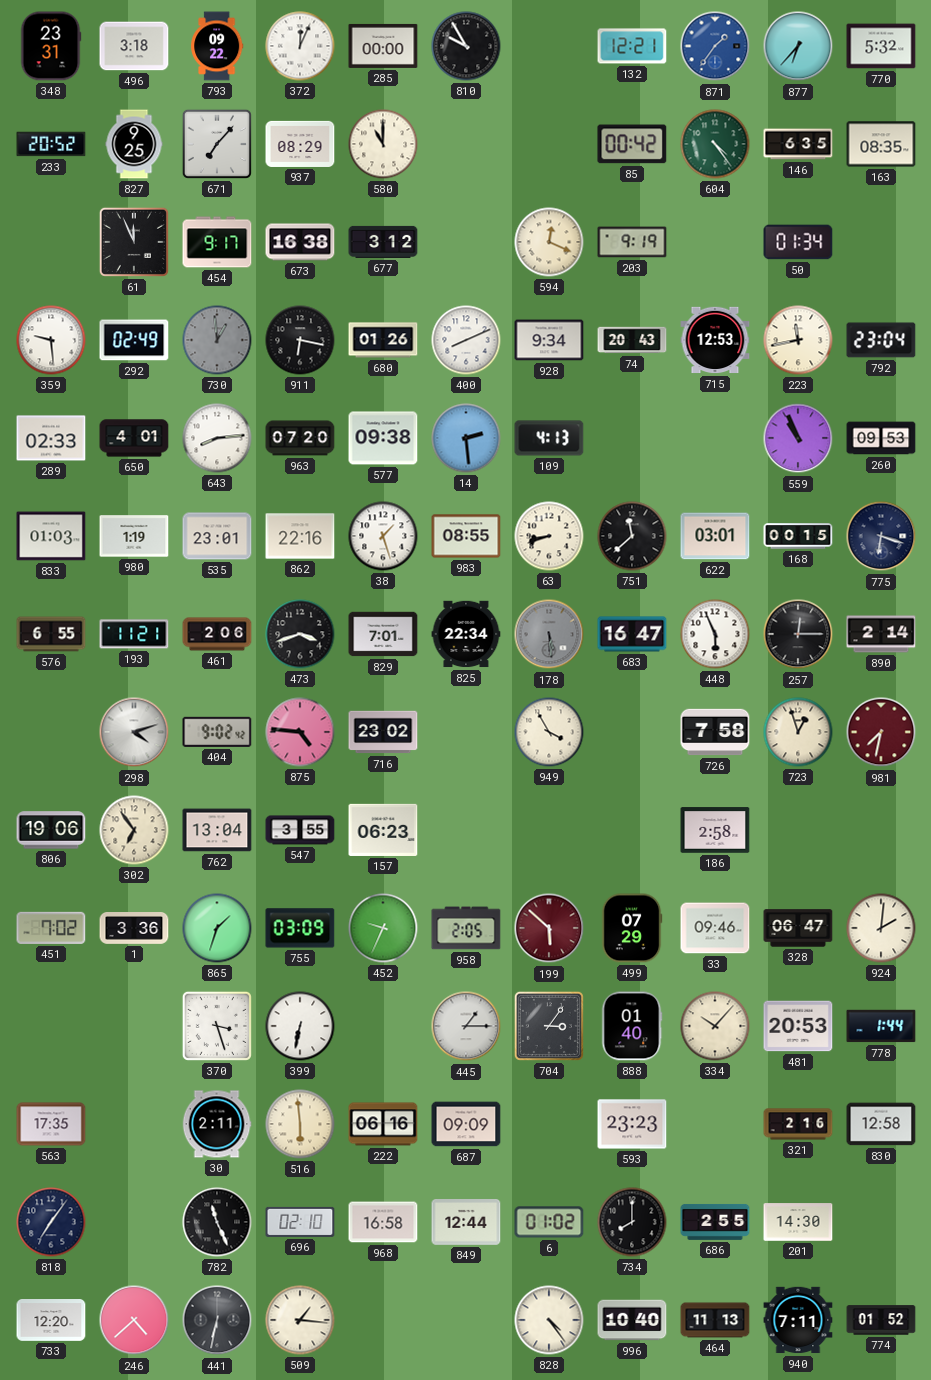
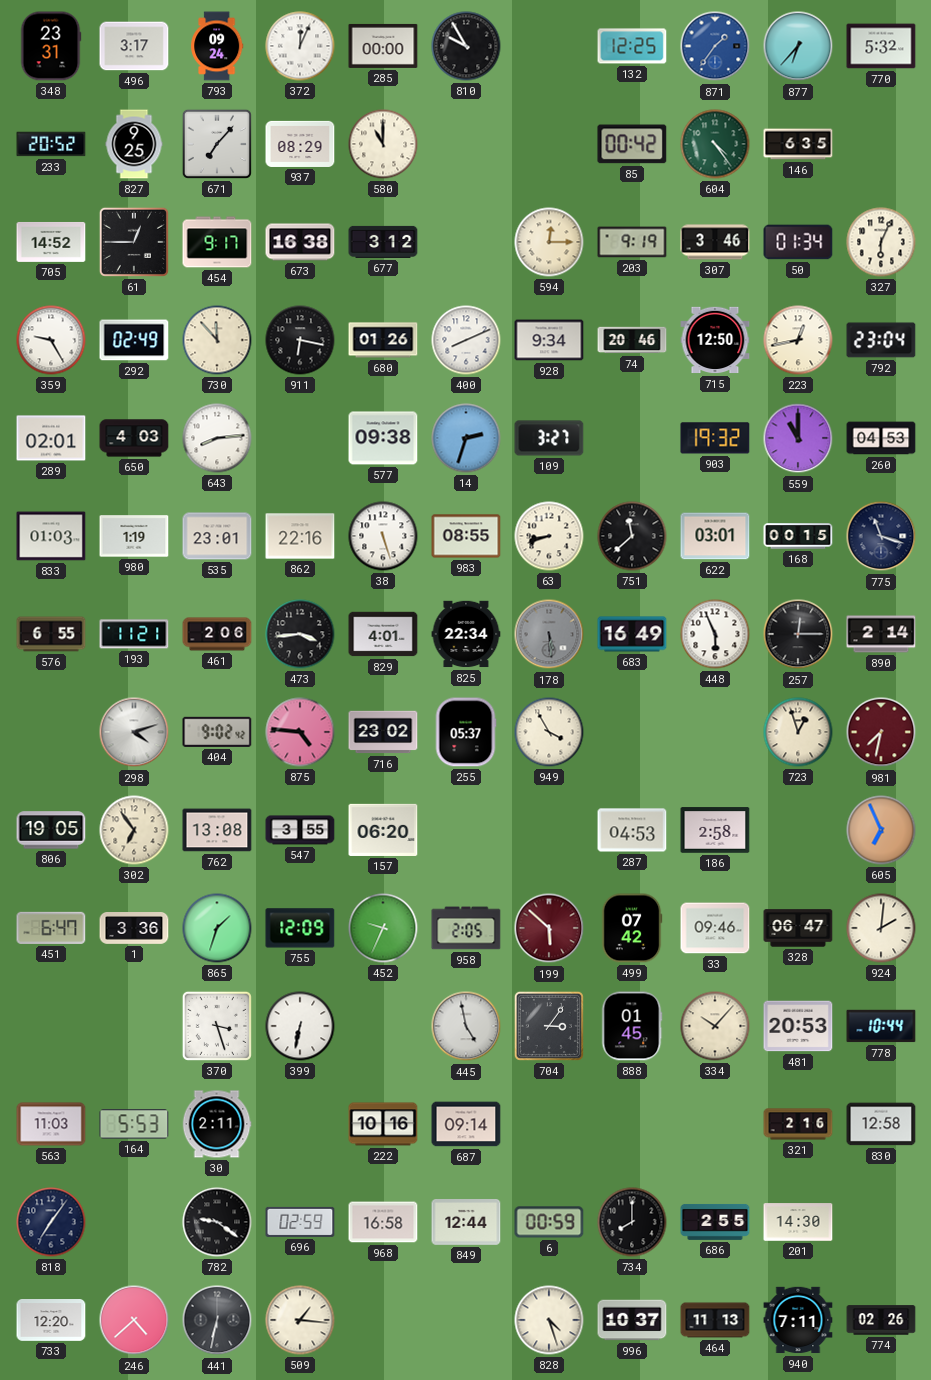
496: 3:18 -> 3:17
793: 09:22 -> 09:24
132: 12:21 -> 12:25
163: 08:35 -> none
705: none -> 14:52
61: 11:56 -> 12:45
594: 12:19 -> 12:15
307: none -> 3:46
327: none -> 6:04
359: 9:29 -> 9:25
730: 12:59 -> 11:53
730 dial: grey -> cream
74: 20:43 -> 20:46
715: 12:53 -> 12:50
223: 11:43 -> 12:43
289: 02:33 -> 02:01
650: 4:01 -> 4:03
963: 07:20 -> none
14: 2:29 -> 2:33
109: 4:13 -> 3:27
903: none -> 19:32
559: 10:56 -> 11:00
260: 09:53 -> 04:53
38: 1:27 -> 5:27
775: 6:18 -> 11:18
473: 3:42 -> 3:44
829: 7:01 -> 4:01
683: 16:47 -> 16:49
255: none -> 05:37
726: 7:58 -> none
806: 19:06 -> 19:05
762: 13:04 -> 13:08
157: 06:23 -> 06:20
287: none -> 04:53
605: none -> 6:56
451: 7:02 -> 6:47
755: 03:09 -> 12:09
499: 07:29 -> 07:42
445: 1:15 -> 4:58
888: 01:40 -> 01:45
778: 1:44 -> 10:44
563: 17:35 -> 11:03
164: none -> 5:53
516: 5:59 -> none
222: 06:16 -> 10:16
687: 09:09 -> 09:14
593: 23:23 -> none
782: 11:26 -> 9:21
696: 02:10 -> 02:59
6: 01:02 -> 00:59
828: 4:24 -> 4:27
996: 10:40 -> 10:37
774: 01:52 -> 02:26
